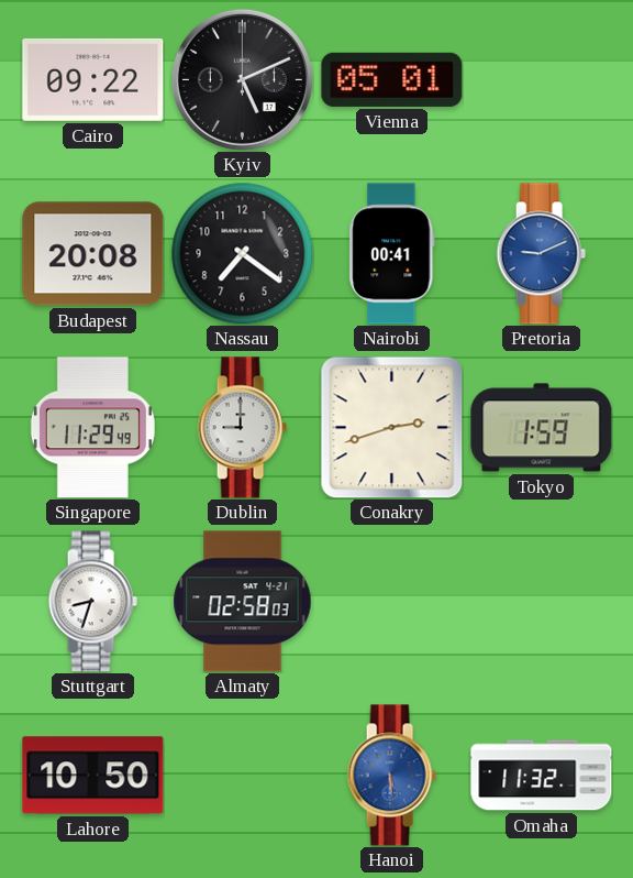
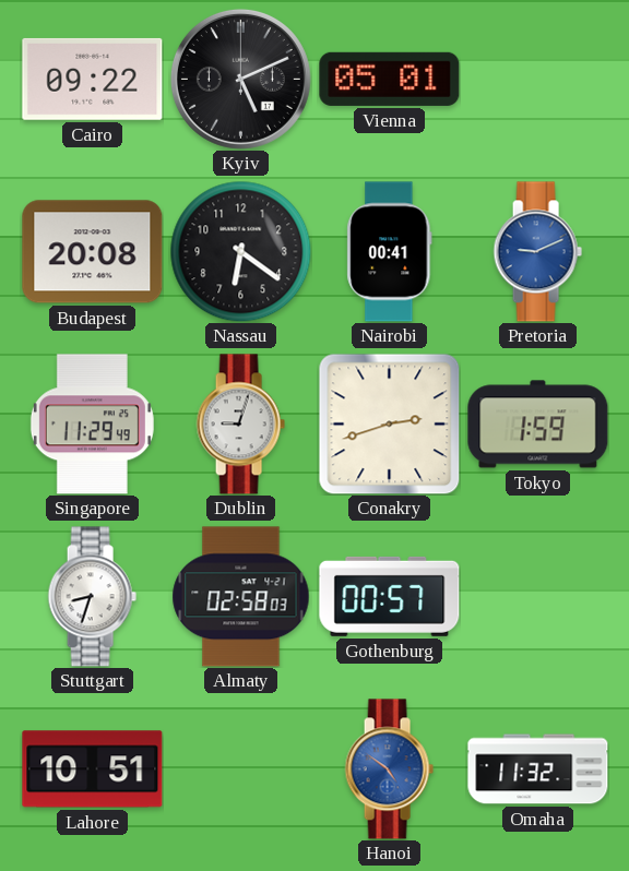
Nassau: 7:21 -> 6:21
Dublin: 9:00 -> 9:03
Gothenburg: none -> 00:57
Lahore: 10:50 -> 10:51
Hanoi: 5:29 -> 4:51
